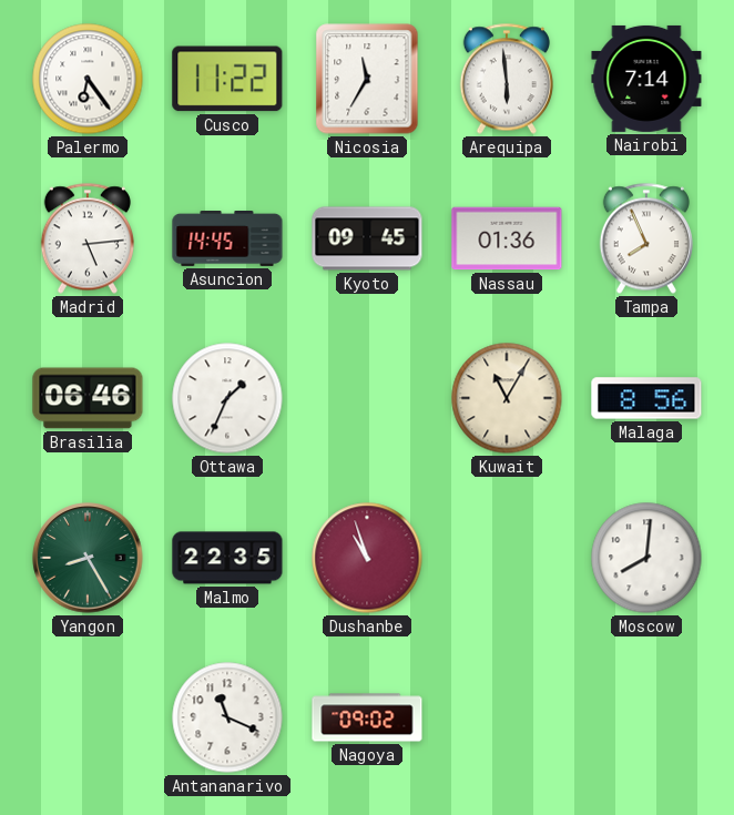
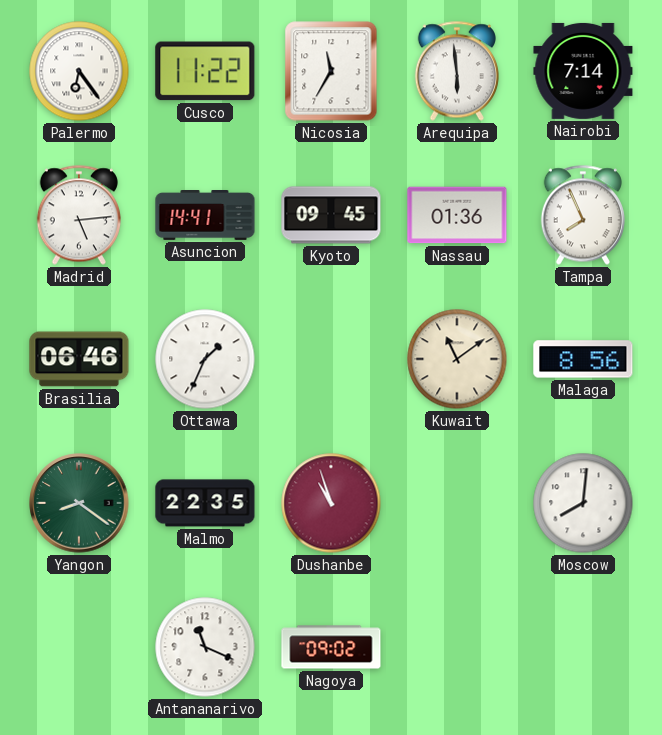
Asuncion: 14:45 -> 14:41
Kuwait: 11:05 -> 11:09
Yangon: 8:25 -> 8:21
